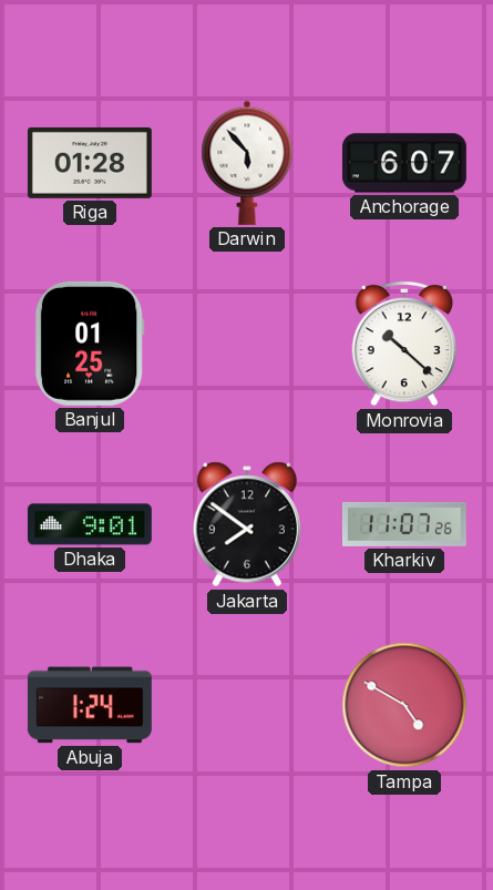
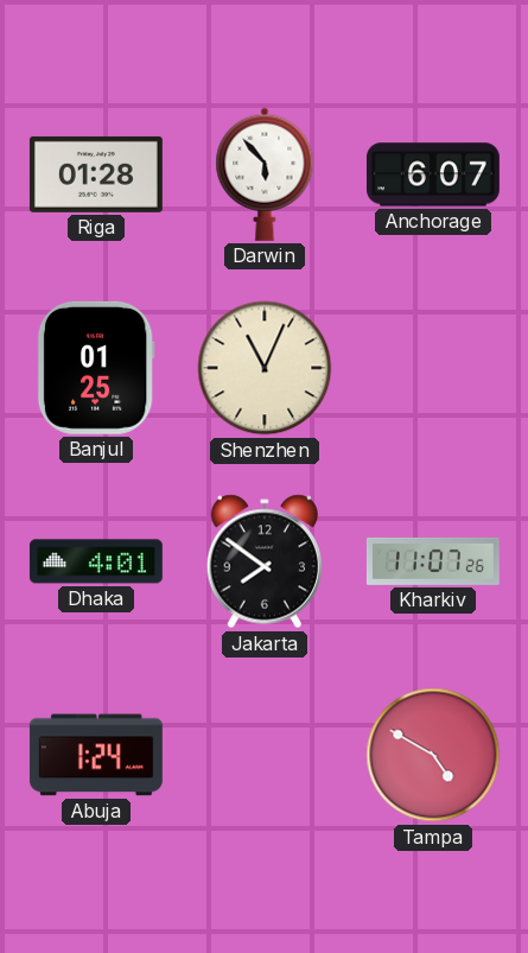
Shenzhen: none -> 11:04
Monrovia: 10:22 -> none
Dhaka: 9:01 -> 4:01
